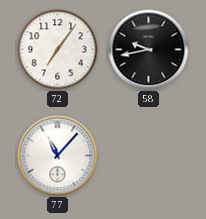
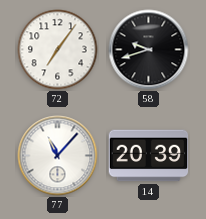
58: 9:43 -> 9:42
14: none -> 20:39
